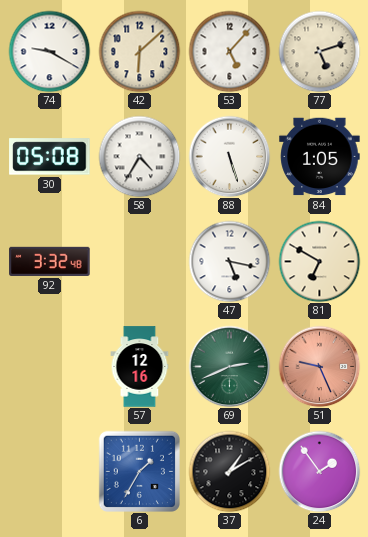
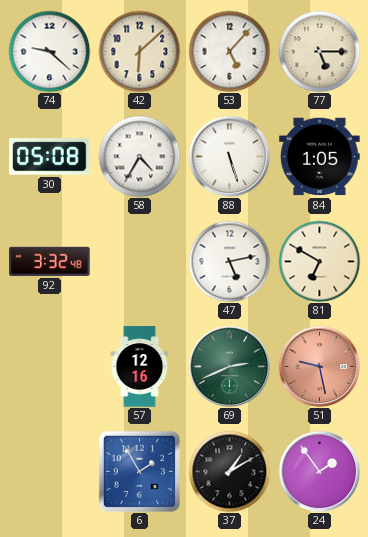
74: 9:20 -> 9:22
77: 5:12 -> 5:15
47: 5:17 -> 5:13
51: 9:26 -> 9:28
6: 1:35 -> 1:55
